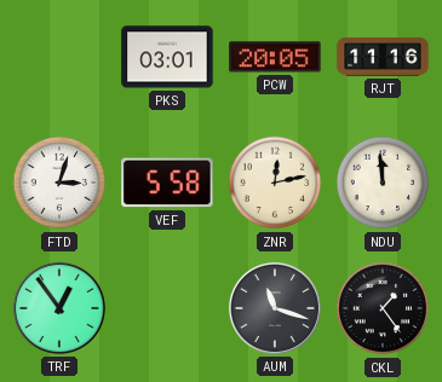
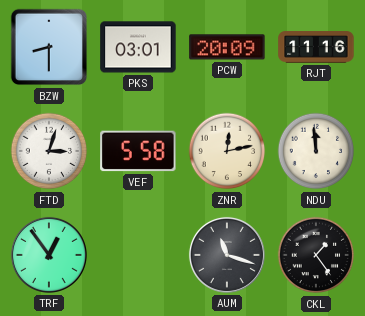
BZW: none -> 8:30
PCW: 20:05 -> 20:09
